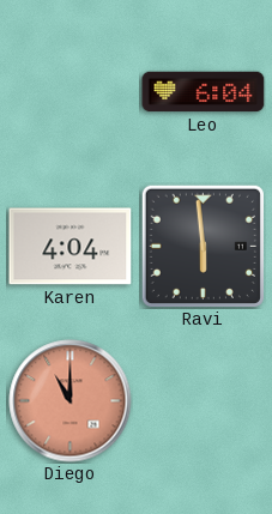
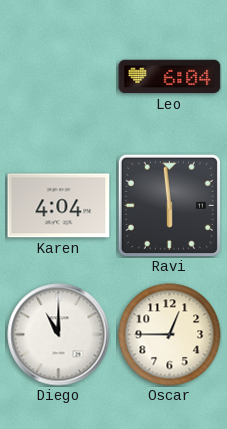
Diego dial: salmon -> white
Oscar: none -> 12:45
